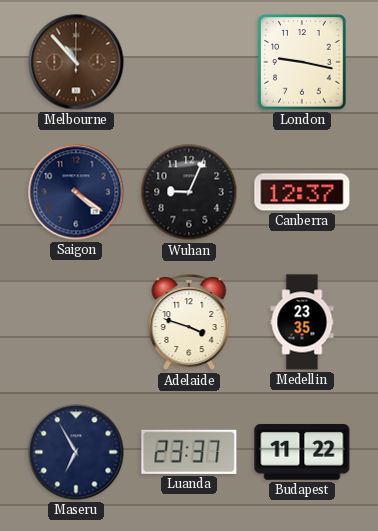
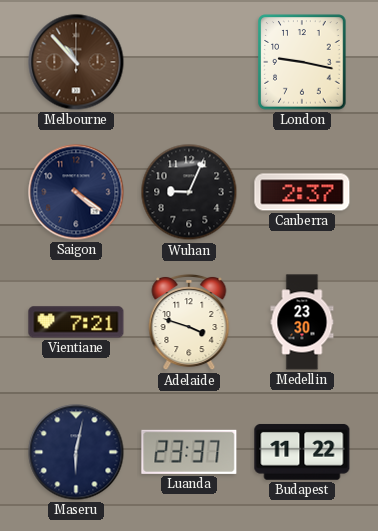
Canberra: 12:37 -> 2:37
Vientiane: none -> 7:21
Medellin: 23:35 -> 23:30
Maseru: 6:55 -> 6:02
